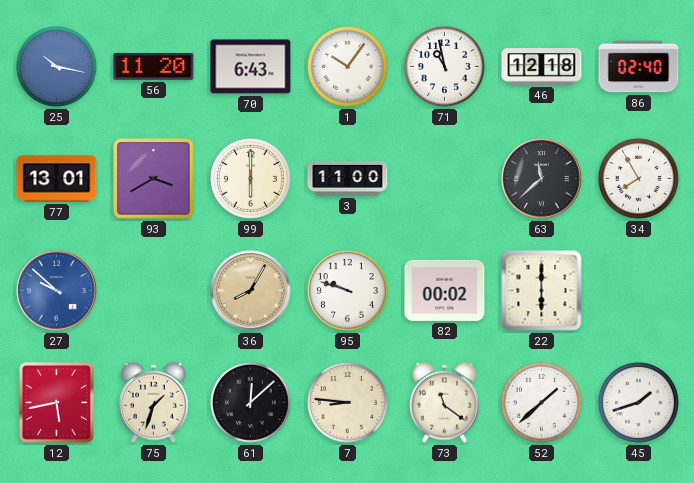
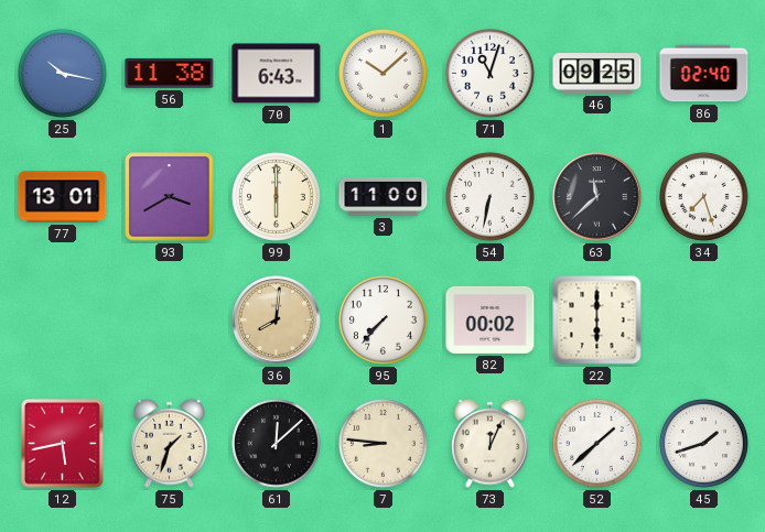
56: 11:20 -> 11:38
1: 10:06 -> 10:08
71: 10:58 -> 11:03
46: 12:18 -> 09:25
54: none -> 6:32
34: 7:55 -> 7:27
27: 9:52 -> none
36: 8:05 -> 8:01
95: 9:48 -> 7:37
73: 11:21 -> 12:04
